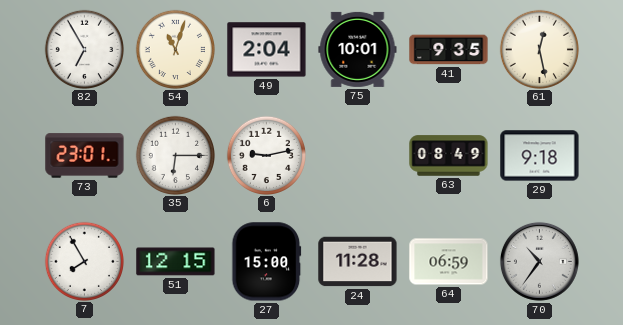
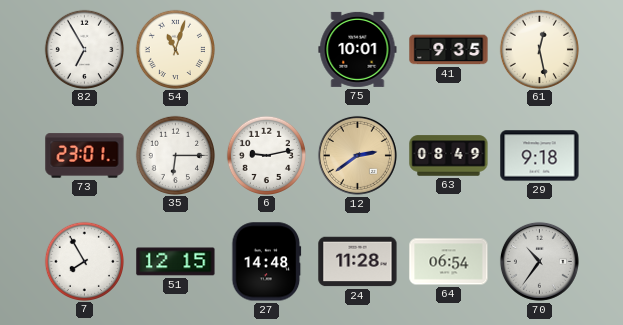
49: 2:04 -> none
12: none -> 2:39
27: 15:00 -> 14:48
64: 06:59 -> 06:54
